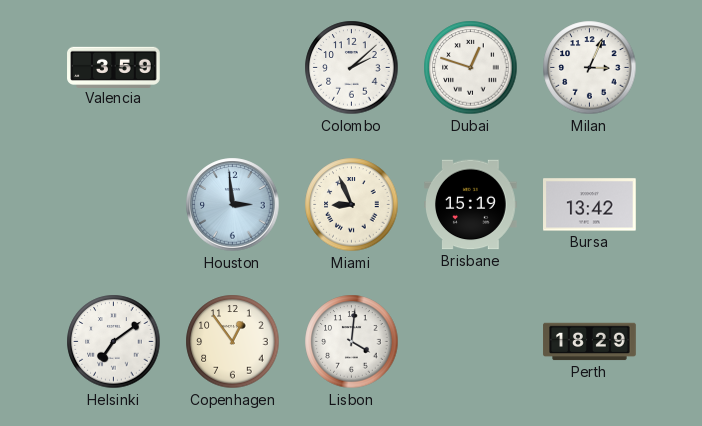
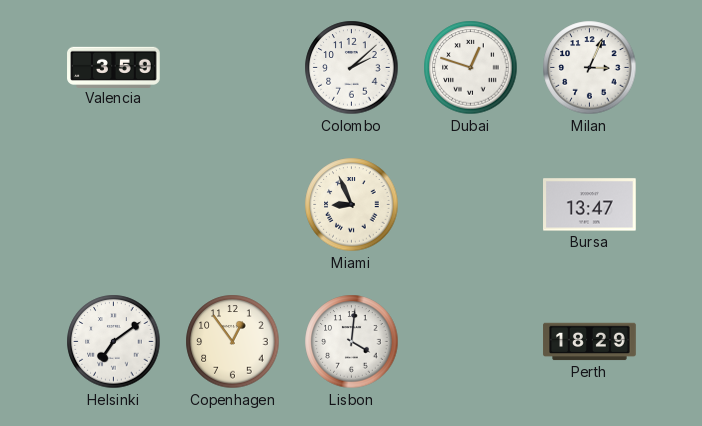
Houston: 2:59 -> none
Brisbane: 15:19 -> none
Bursa: 13:42 -> 13:47
